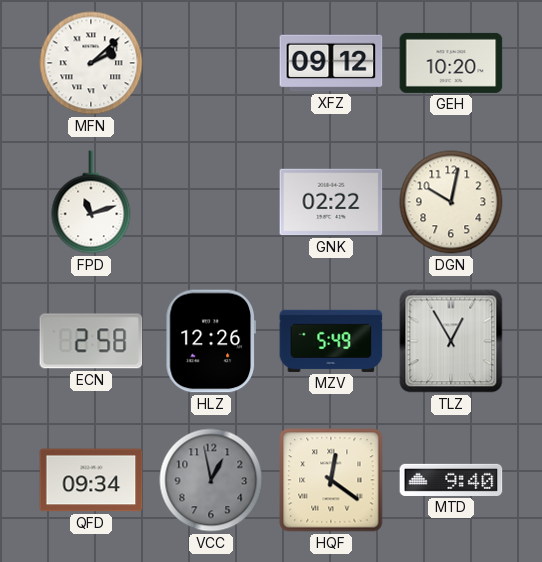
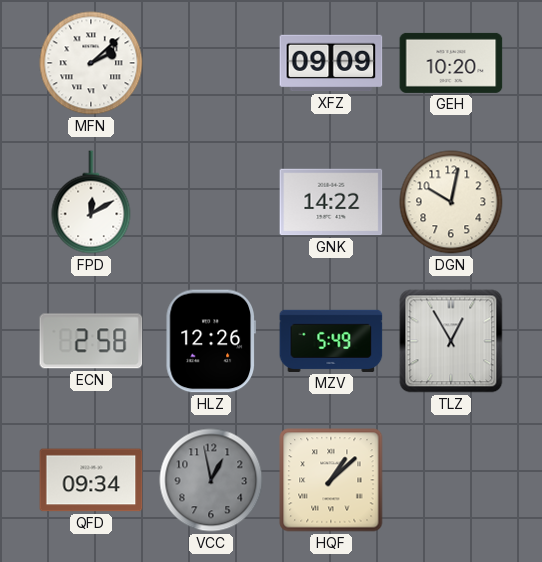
XFZ: 09:12 -> 09:09
FPD: 11:12 -> 12:10
GNK: 02:22 -> 14:22
HQF: 12:21 -> 1:08
MTD: 9:40 -> none
